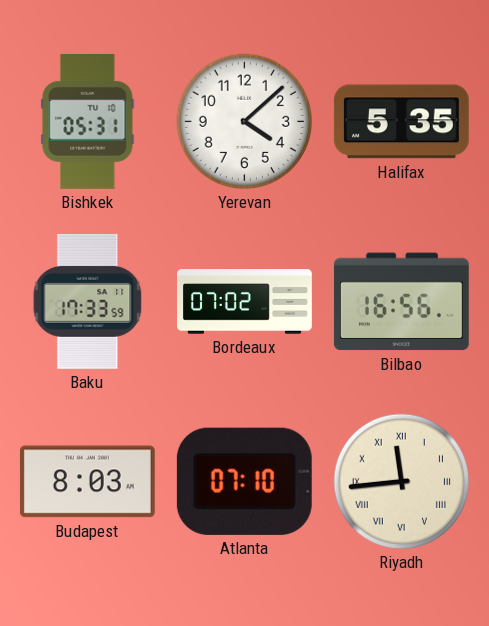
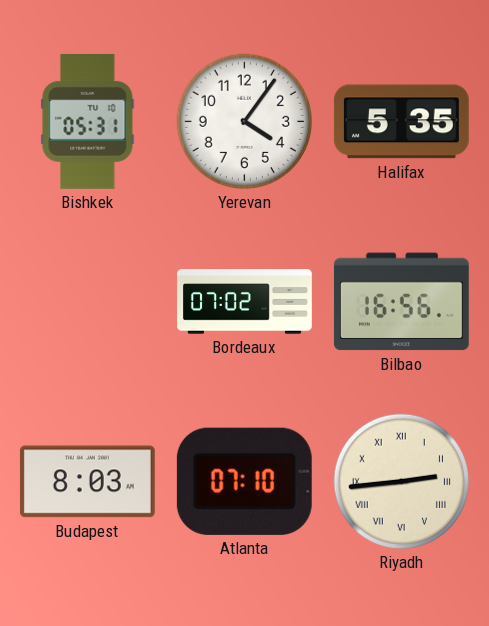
Yerevan: 4:08 -> 4:06
Baku: 17:33 -> none
Riyadh: 11:44 -> 2:44
